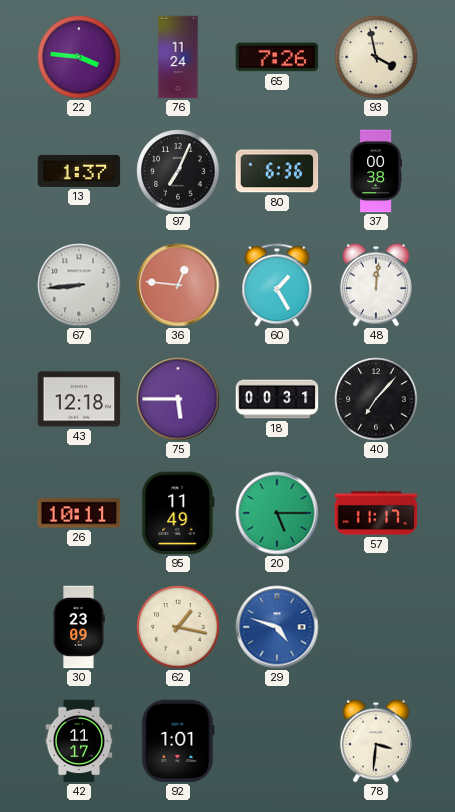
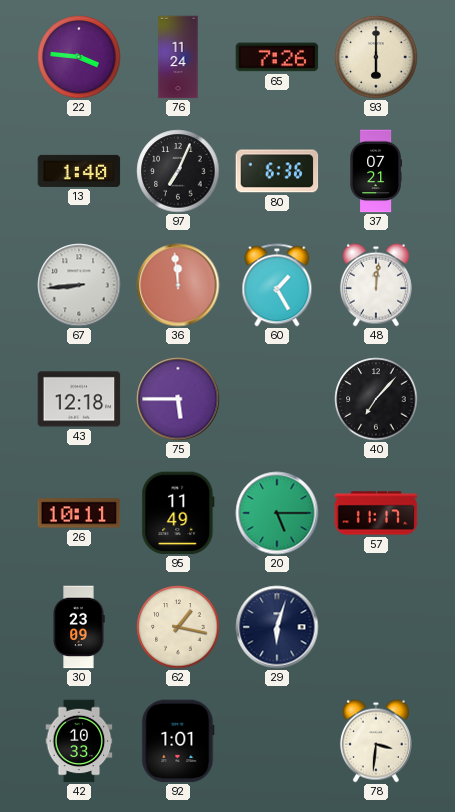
93: 3:58 -> 6:00
13: 1:37 -> 1:40
37: 00:38 -> 07:21
36: 12:46 -> 11:59
18: 00:31 -> none
29: 4:48 -> 6:03
29 dial: blue -> navy
42: 11:17 -> 10:33
